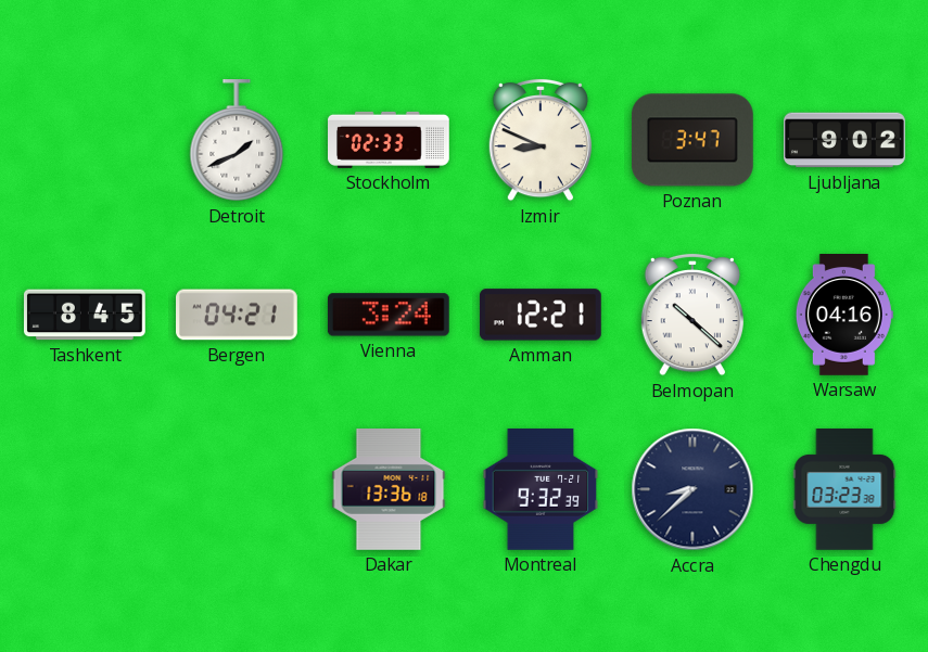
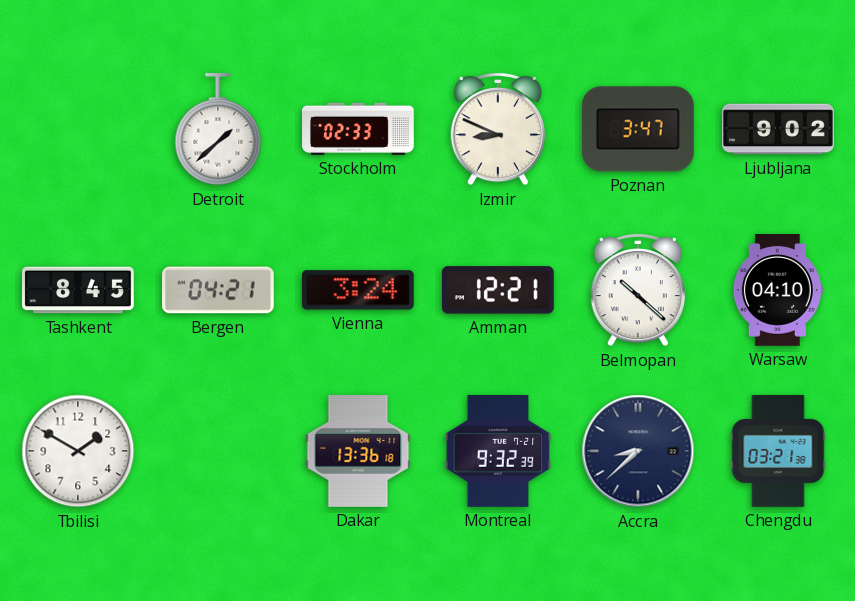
Detroit: 1:41 -> 1:38
Warsaw: 04:16 -> 04:10
Tbilisi: none -> 1:50
Chengdu: 03:23 -> 03:21
